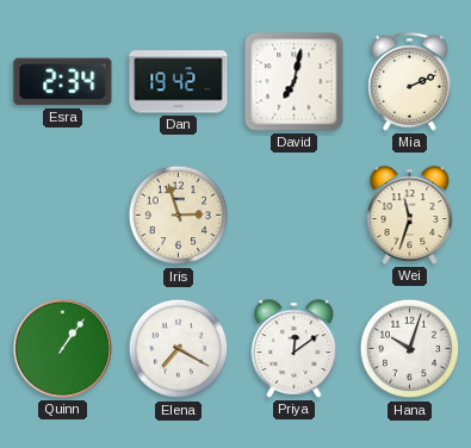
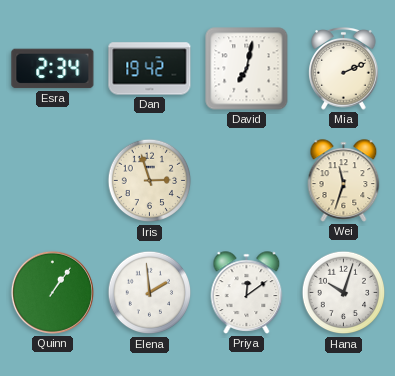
Elena: 7:20 -> 1:59
